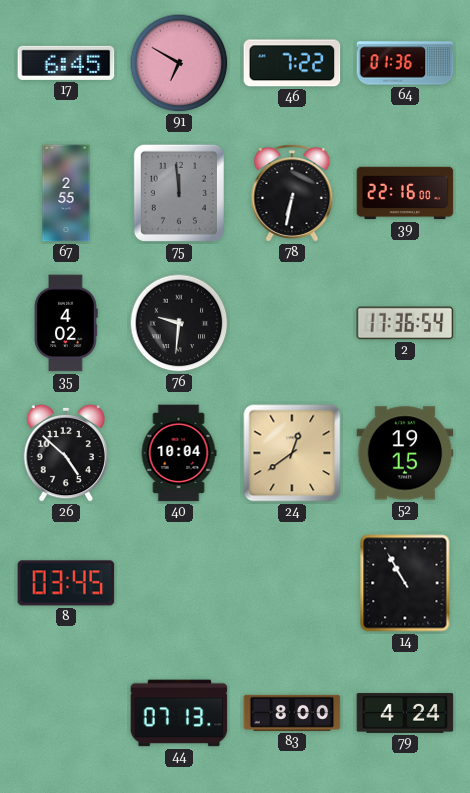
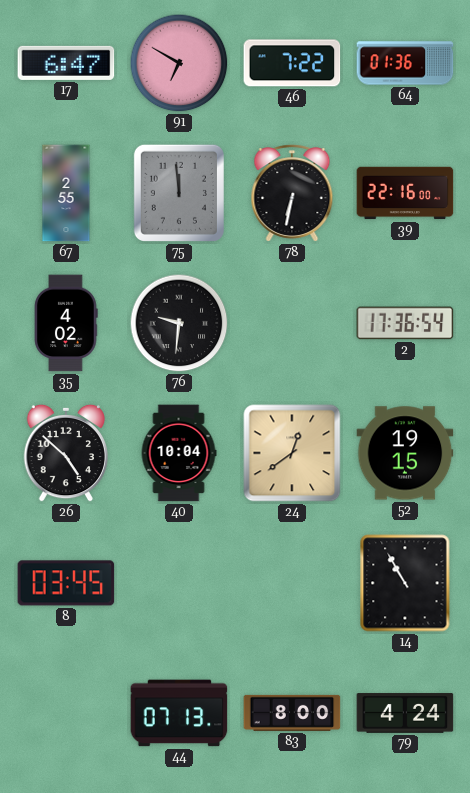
17: 6:45 -> 6:47
